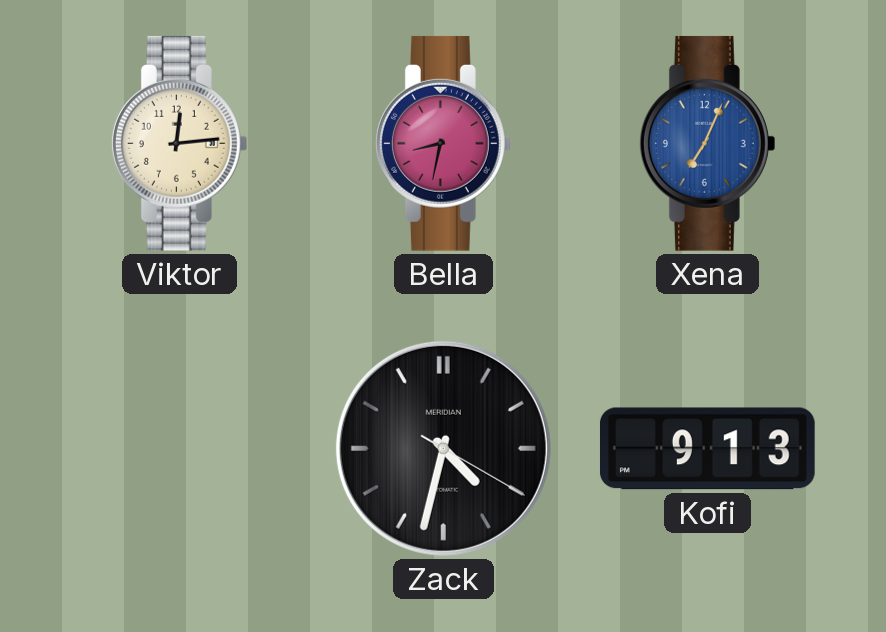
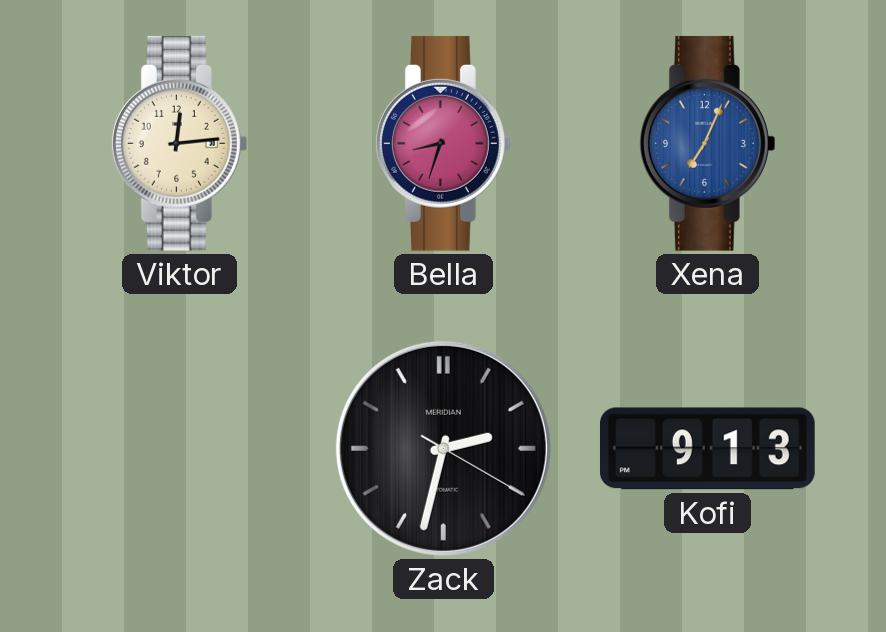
Bella: 8:32 -> 8:33
Zack: 4:32 -> 2:32
